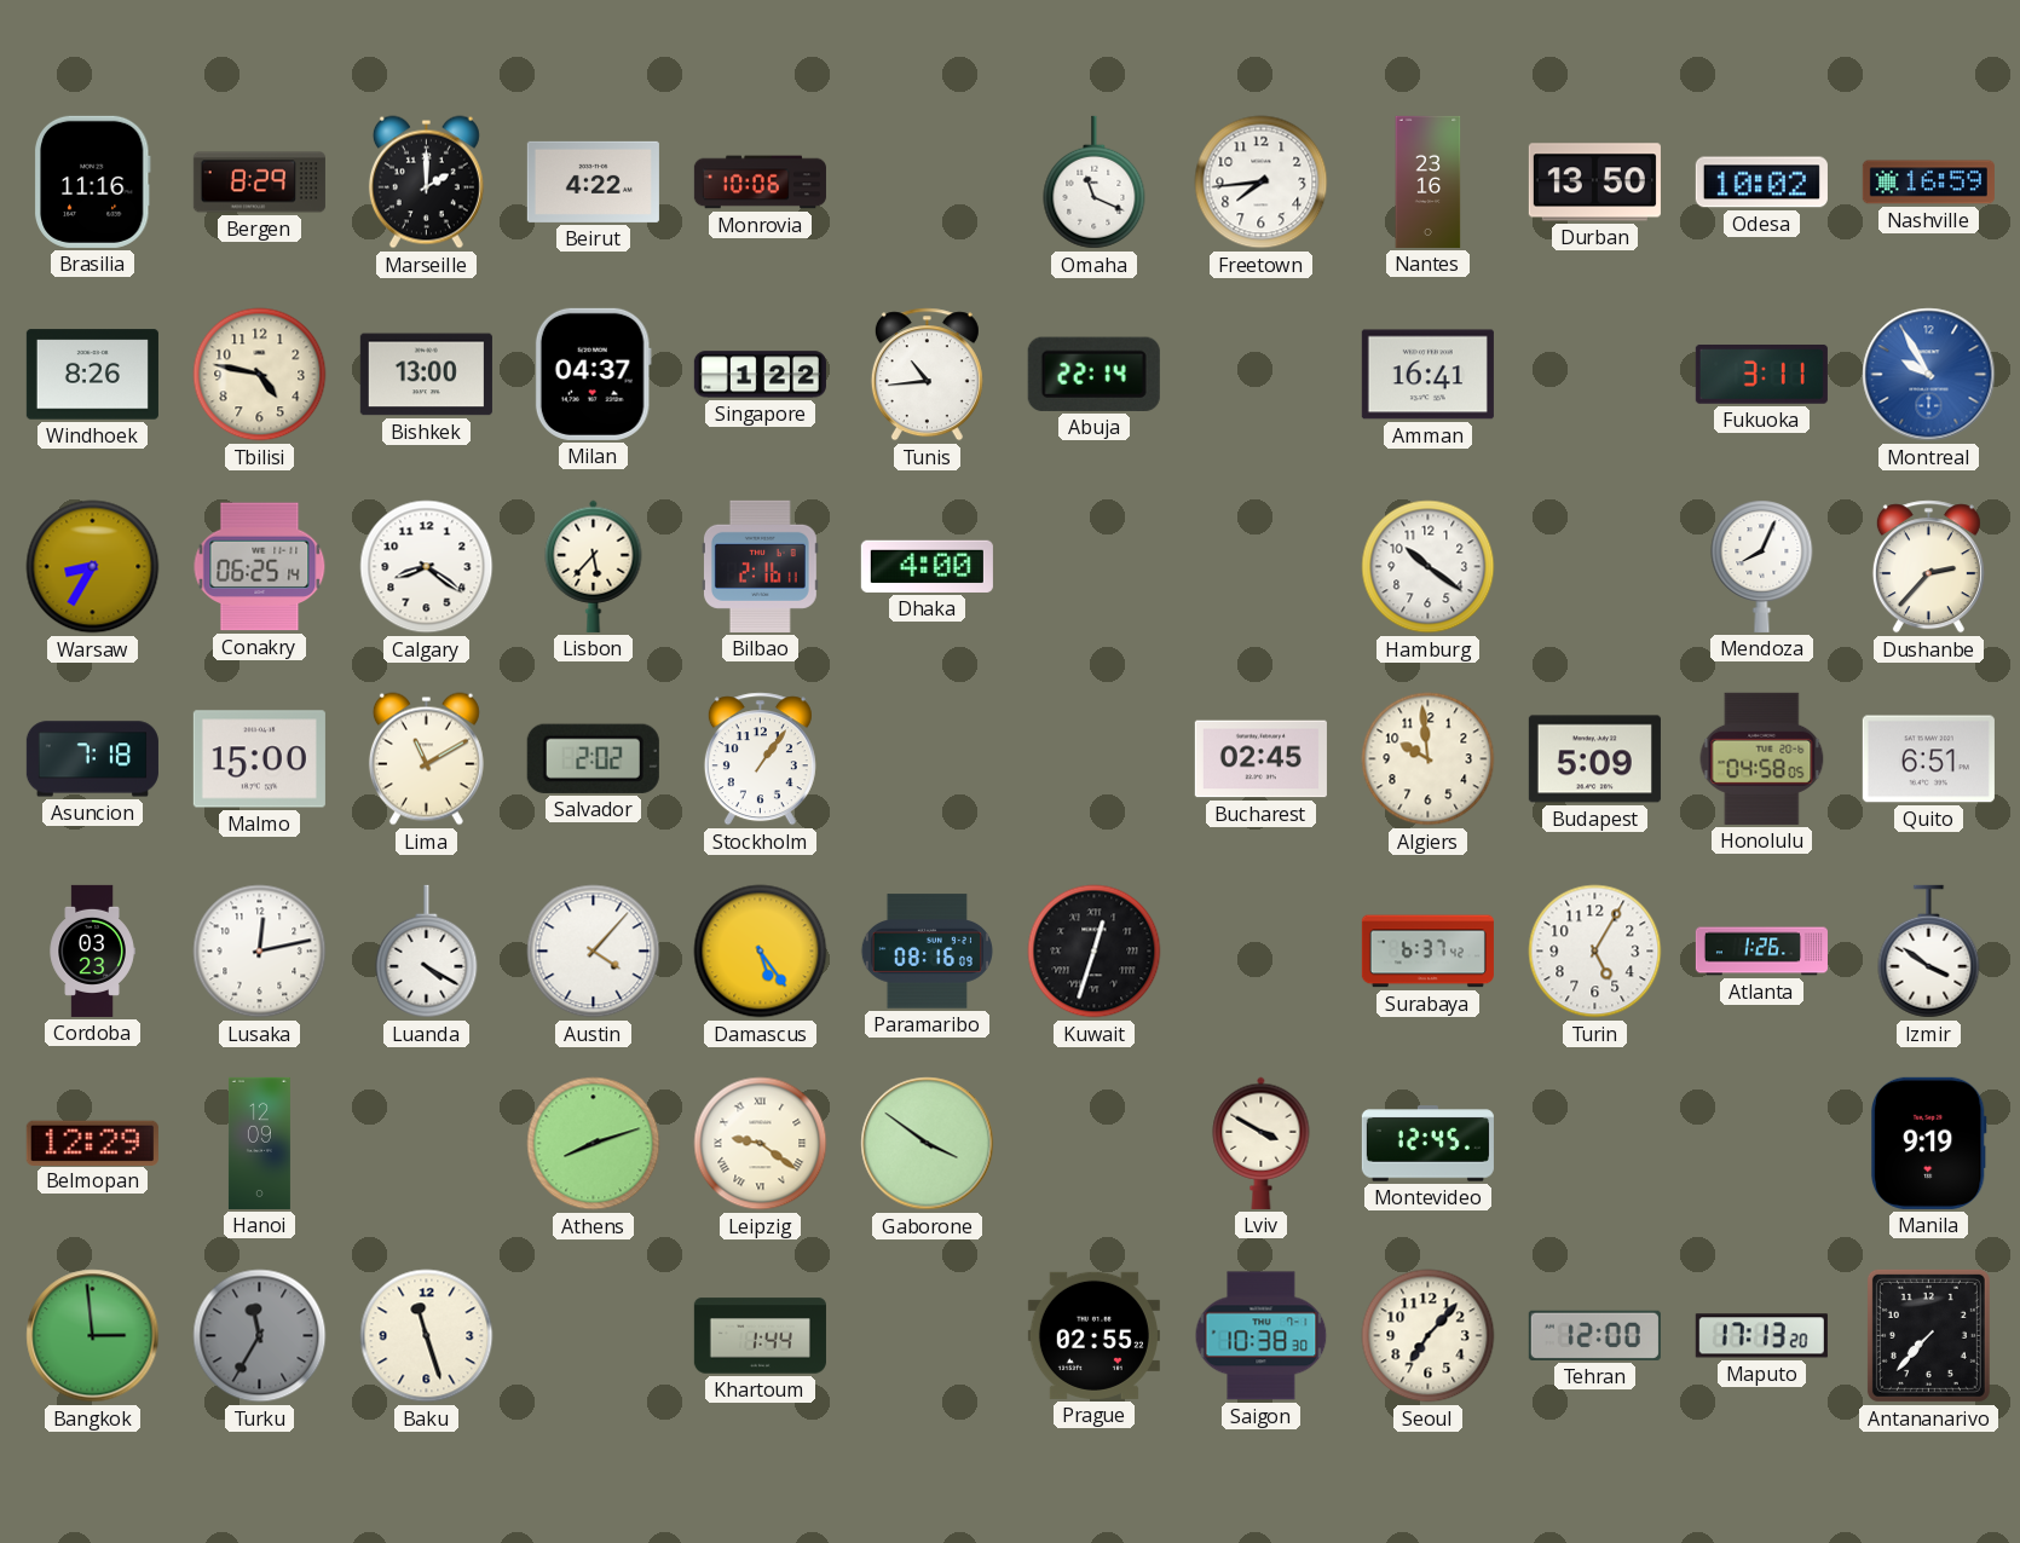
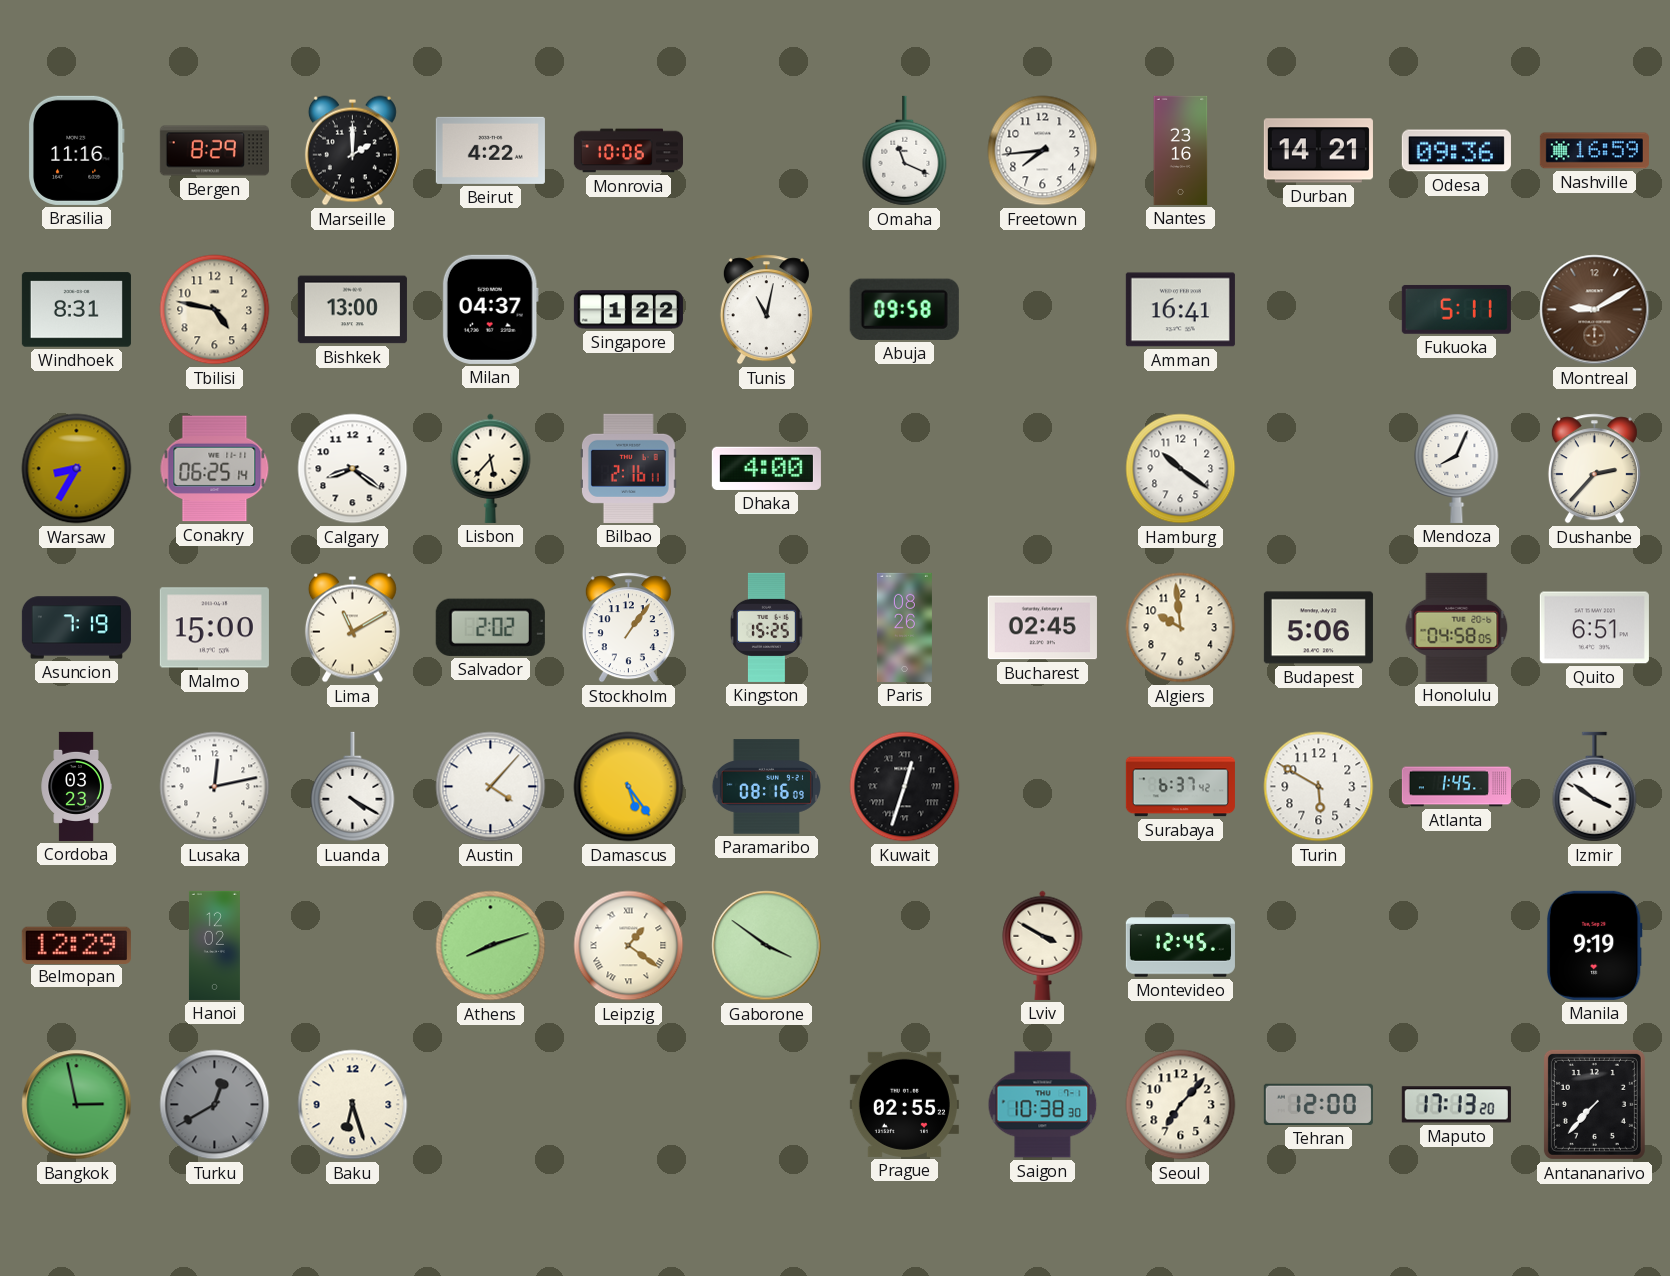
Durban: 13:50 -> 14:21
Odesa: 10:02 -> 09:36
Windhoek: 8:26 -> 8:31
Tunis: 10:44 -> 11:02
Abuja: 22:14 -> 09:58
Fukuoka: 3:11 -> 5:11
Montreal: 9:55 -> 9:10
Montreal dial: blue -> brown
Asuncion: 7:18 -> 7:19
Kingston: none -> 15:25
Paris: none -> 08:26
Budapest: 5:09 -> 5:06
Turin: 5:05 -> 5:50
Atlanta: 1:26 -> 1:45
Hanoi: 12:09 -> 12:02
Leipzig: 9:21 -> 1:21
Bangkok: 2:59 -> 2:58
Turku: 11:35 -> 12:40
Baku: 11:27 -> 6:27
Khartoum: 1:44 -> none
